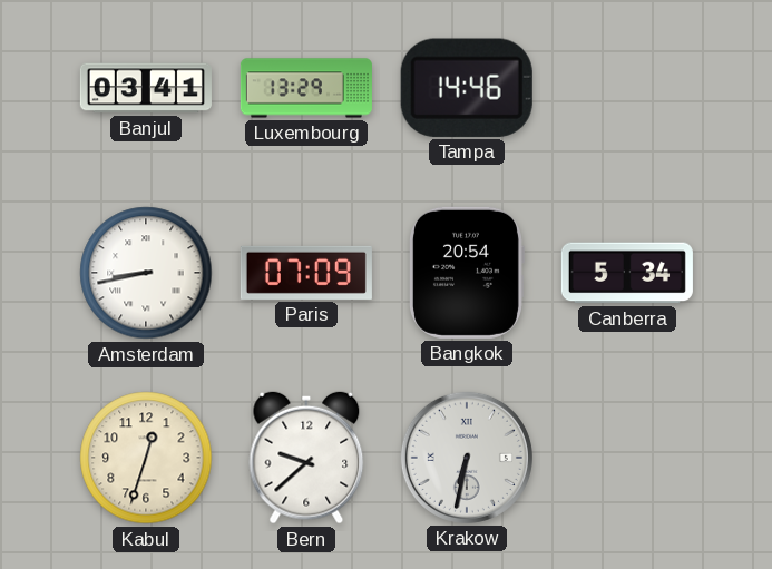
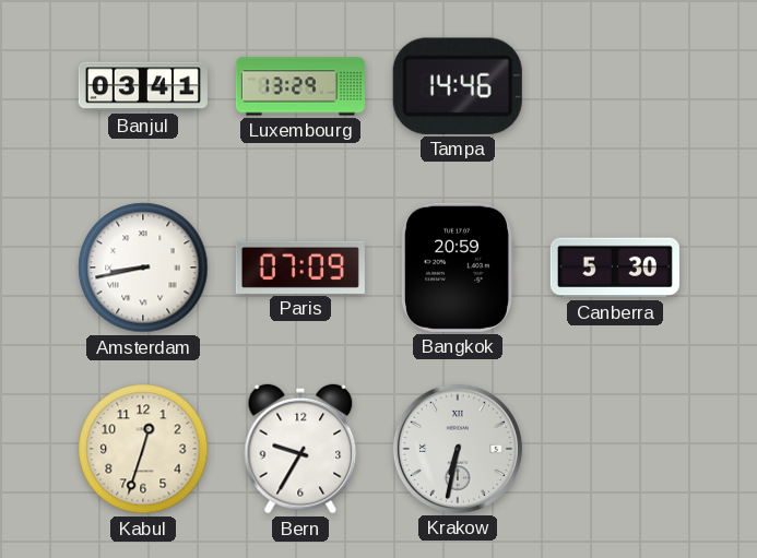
Bangkok: 20:54 -> 20:59
Canberra: 5:34 -> 5:30
Bern: 9:38 -> 9:35
